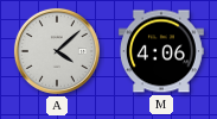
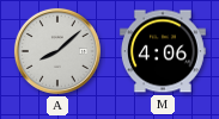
A: 4:08 -> 8:08
